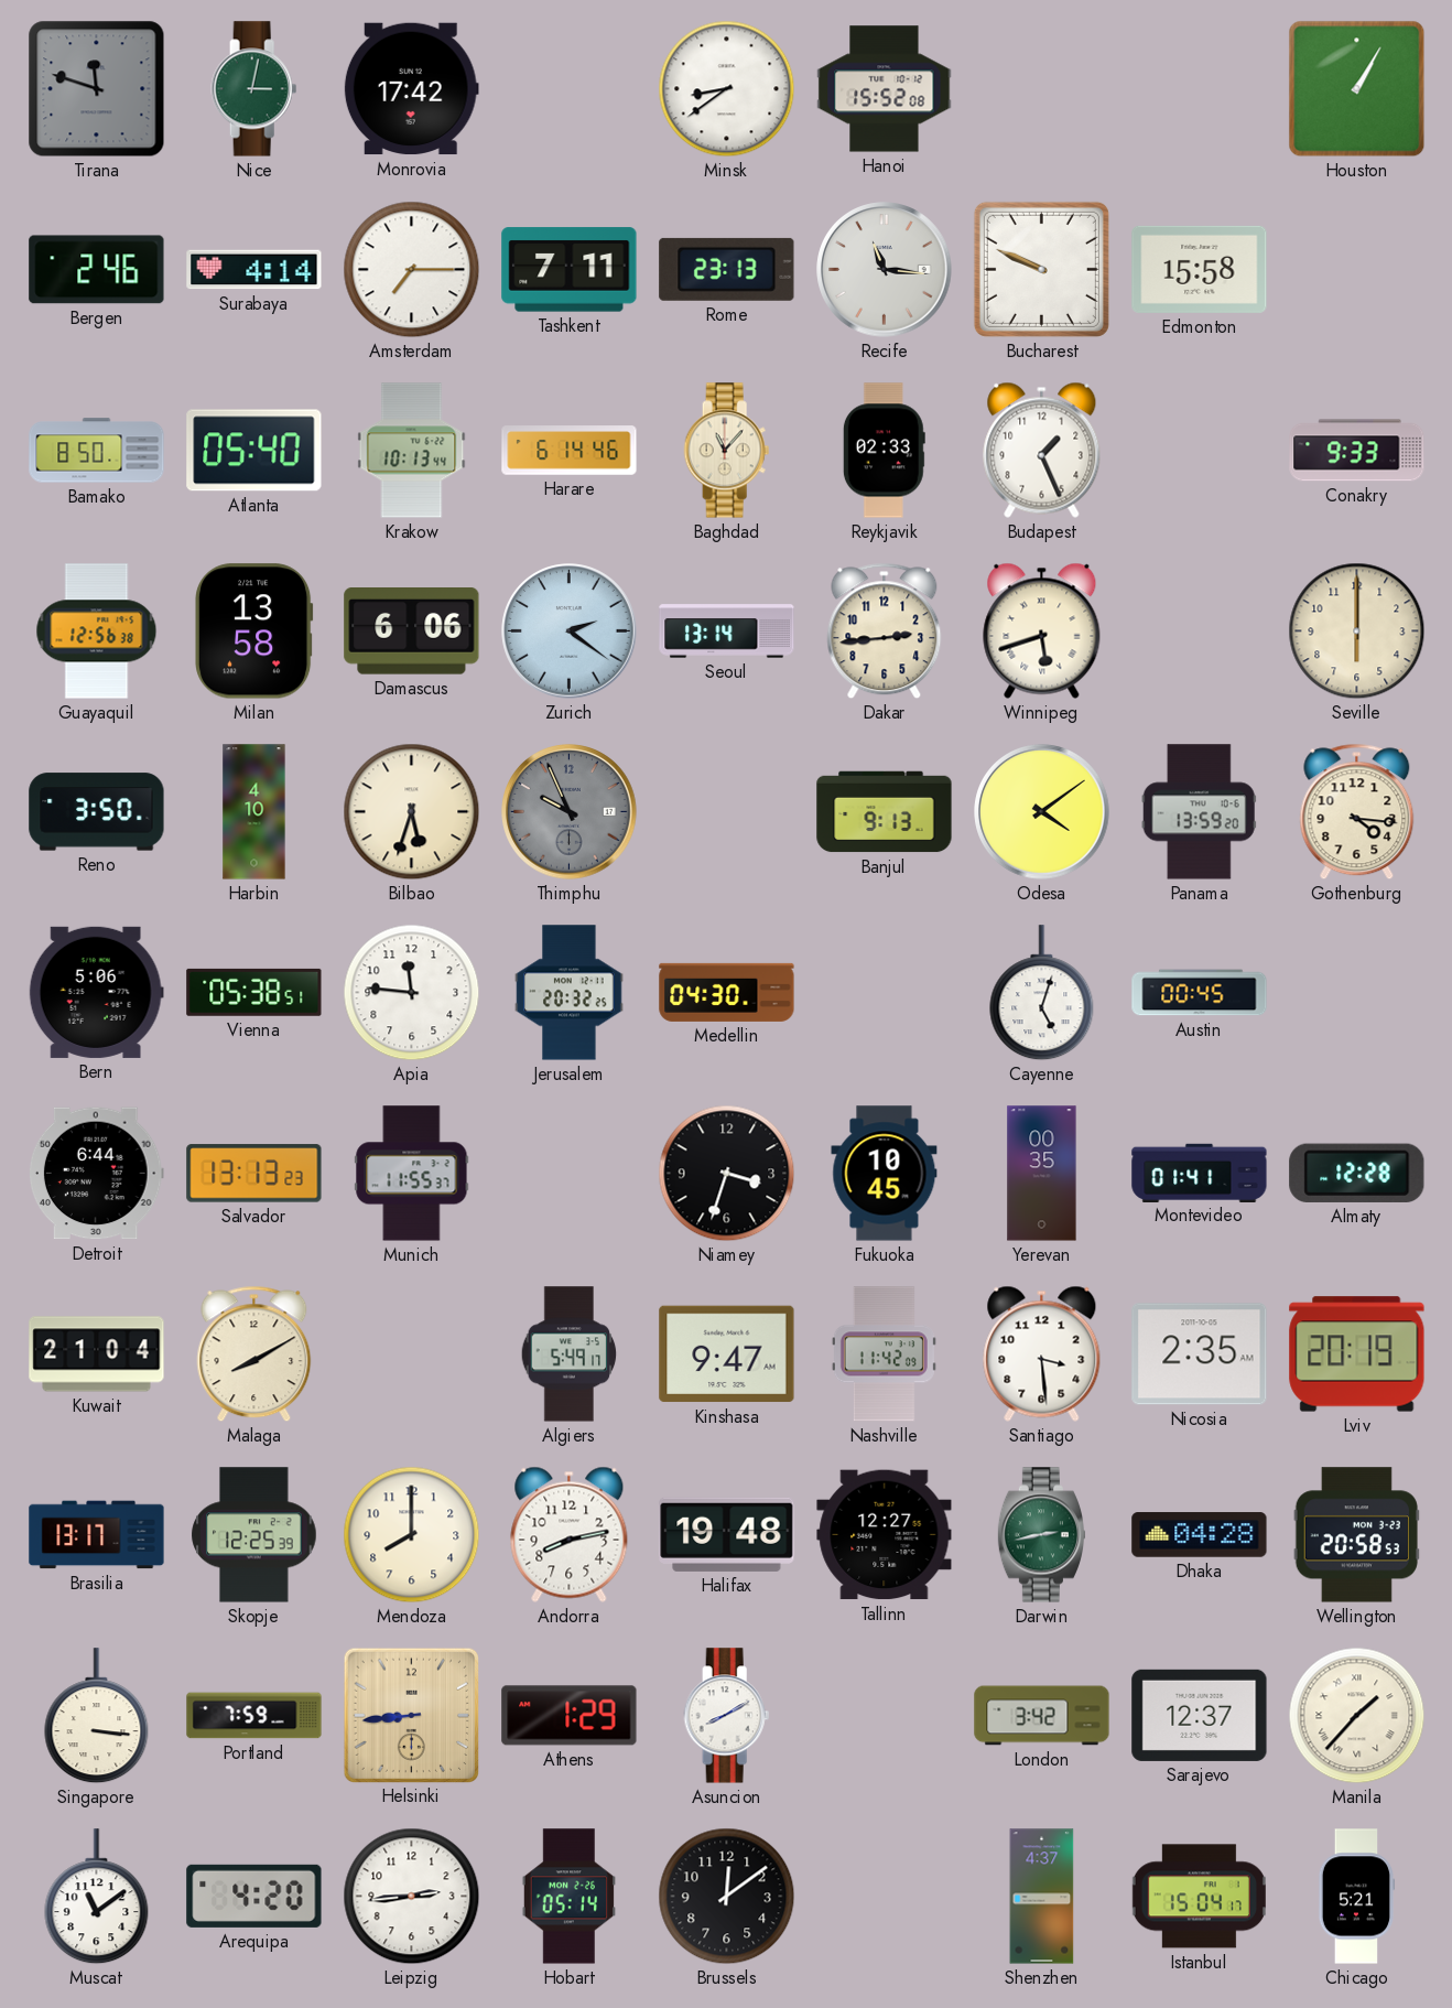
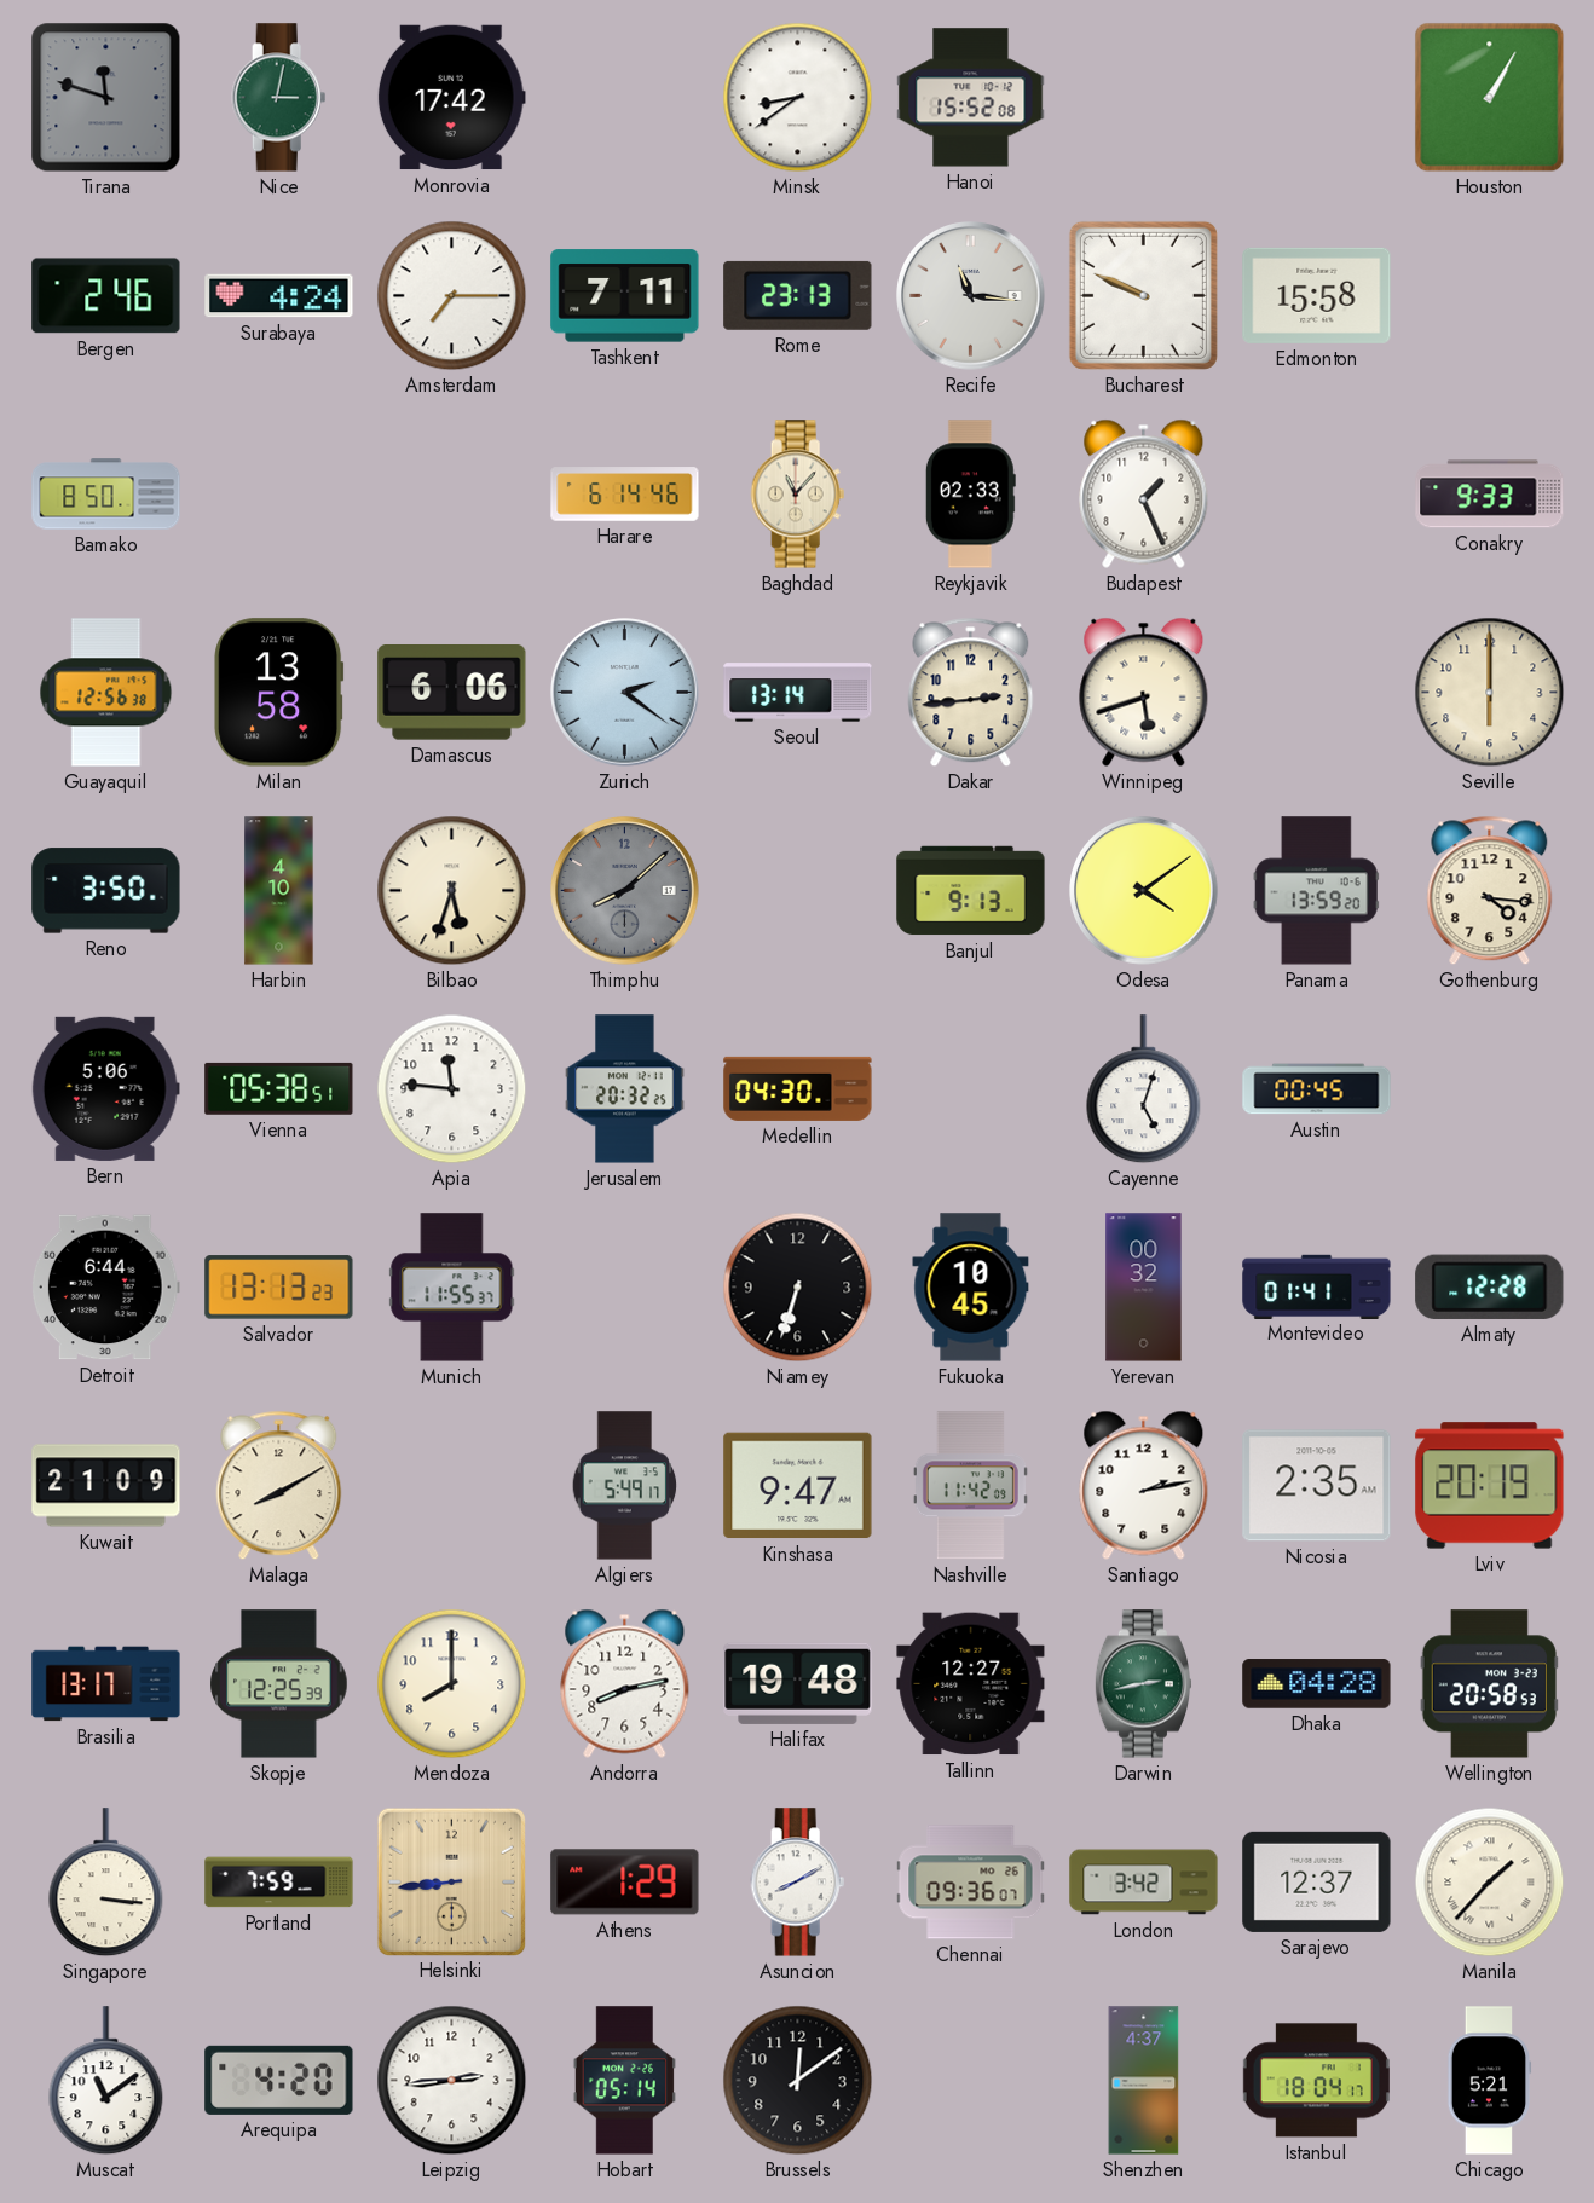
Surabaya: 4:14 -> 4:24
Atlanta: 05:40 -> none
Krakow: 10:13 -> none
Thimphu: 9:56 -> 8:08
Niamey: 3:33 -> 6:33
Yerevan: 00:35 -> 00:32
Kuwait: 21:04 -> 21:09
Santiago: 3:29 -> 2:13
Chennai: none -> 09:36
Istanbul: 15:04 -> 18:04
